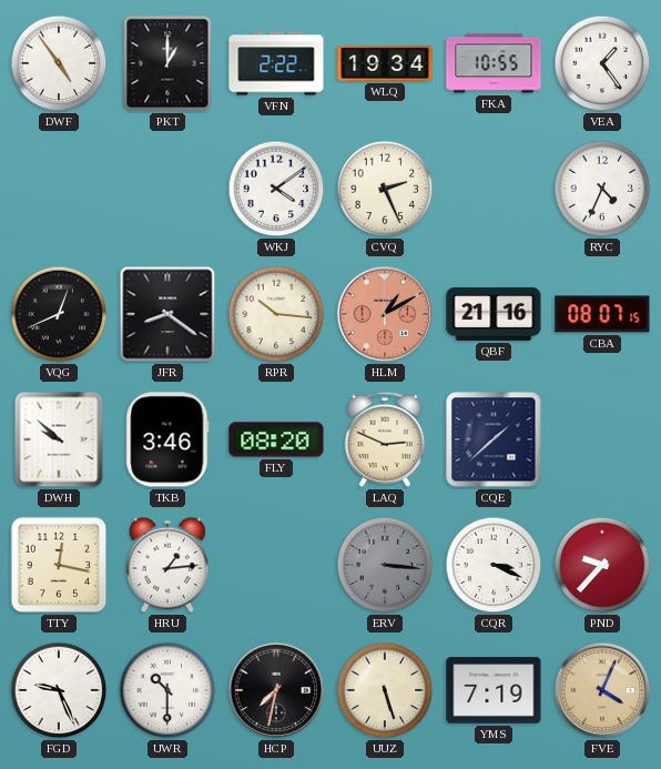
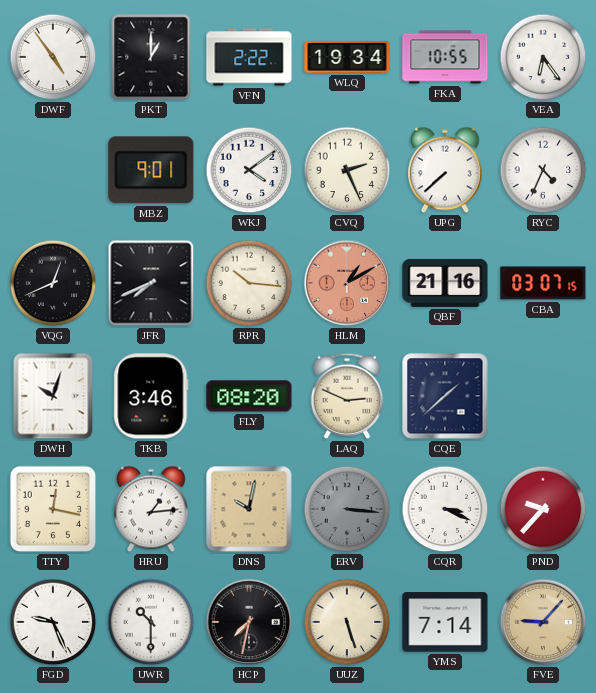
VEA: 1:24 -> 6:24
MBZ: none -> 9:01
UPG: none -> 7:38
JFR: 8:21 -> 7:41
CBA: 08:07 -> 03:07
DWH: 9:52 -> 10:03
DNS: none -> 10:02
YMS: 7:19 -> 7:14
FVE: 4:04 -> 9:07
